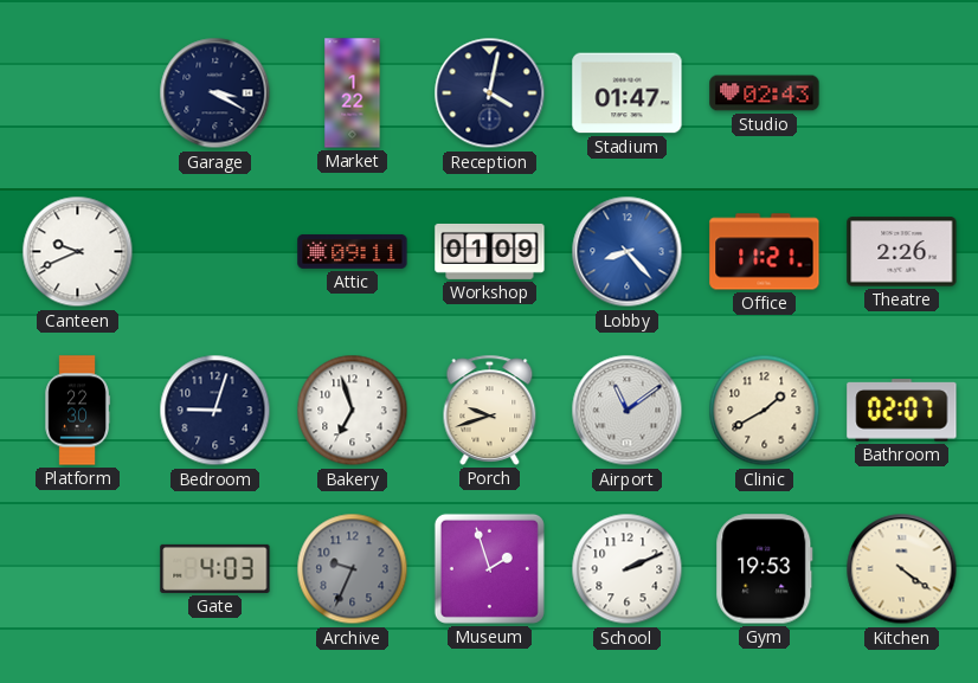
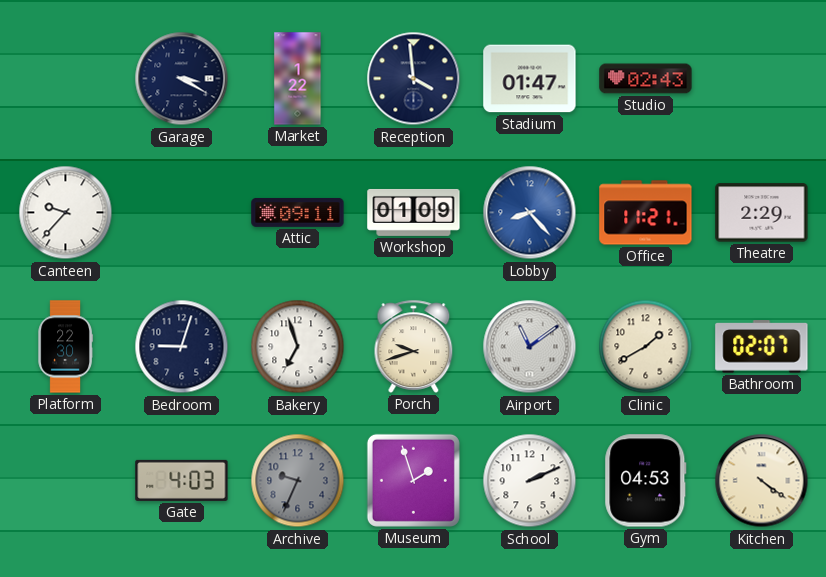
Reception: 4:02 -> 3:59
Canteen: 9:41 -> 9:37
Theatre: 2:26 -> 2:29
Gym: 19:53 -> 04:53
